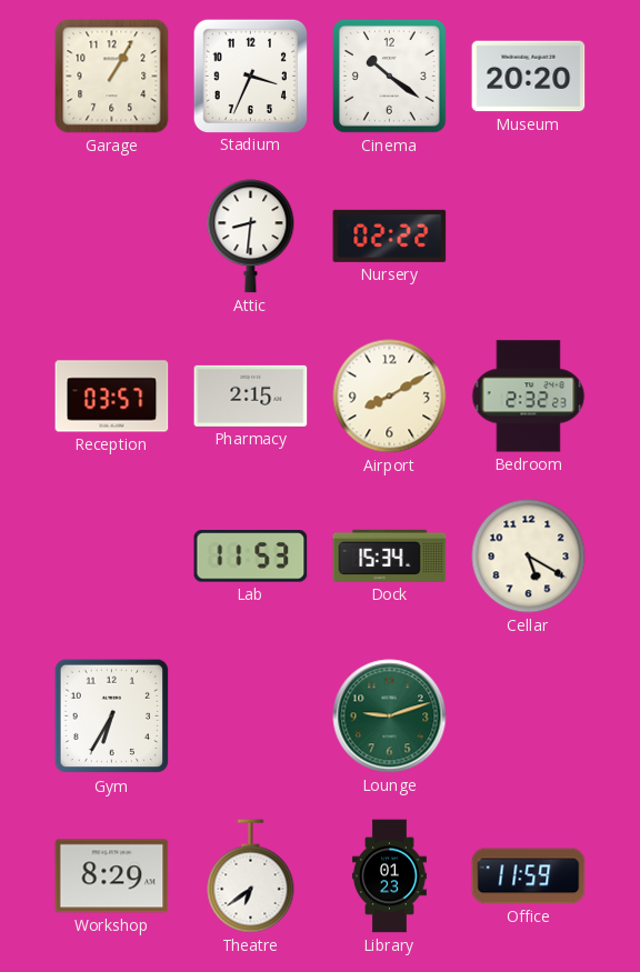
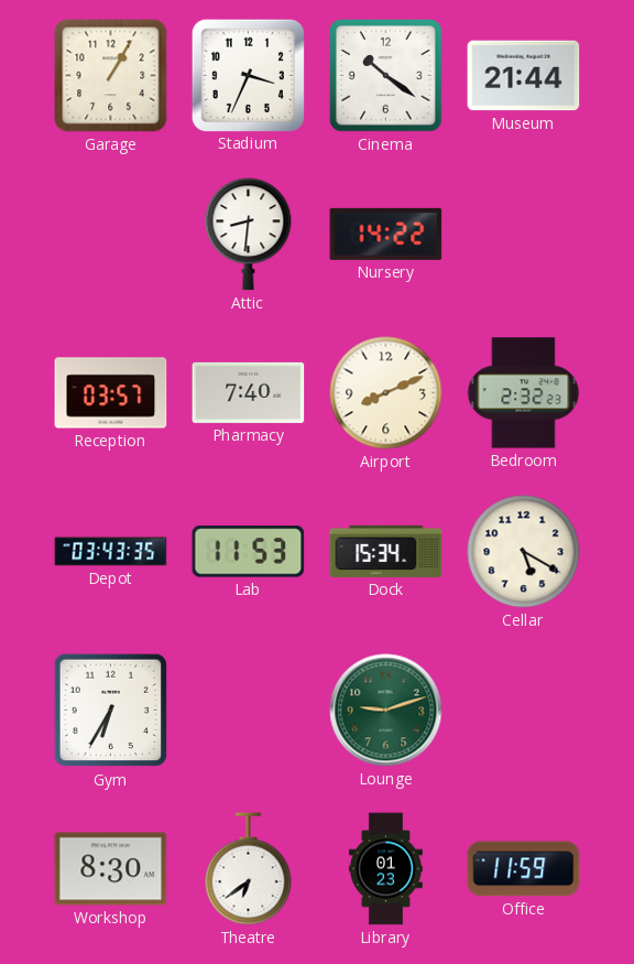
Museum: 20:20 -> 21:44
Nursery: 02:22 -> 14:22
Pharmacy: 2:15 -> 7:40
Airport: 8:10 -> 8:11
Depot: none -> 03:43
Workshop: 8:29 -> 8:30
